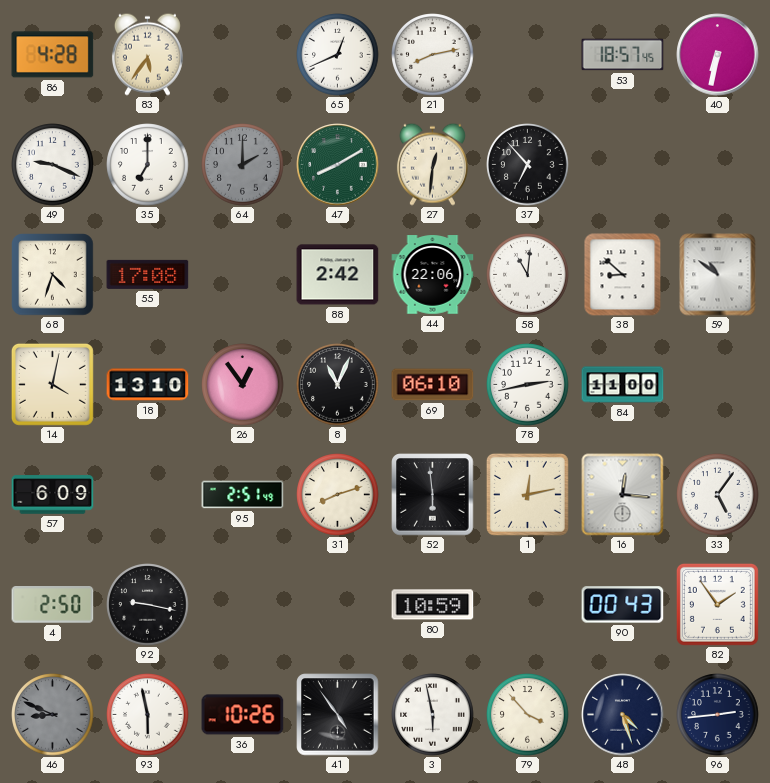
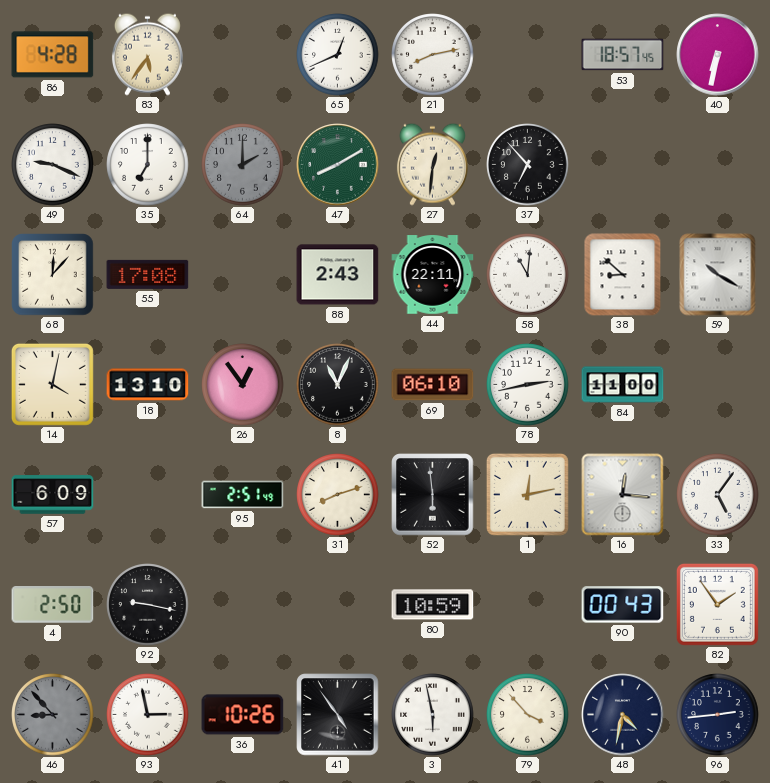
68: 4:33 -> 12:07
88: 2:42 -> 2:43
44: 22:06 -> 22:11
59: 10:51 -> 10:20
46: 8:49 -> 8:53
93: 5:58 -> 2:58
48: 4:27 -> 4:32
